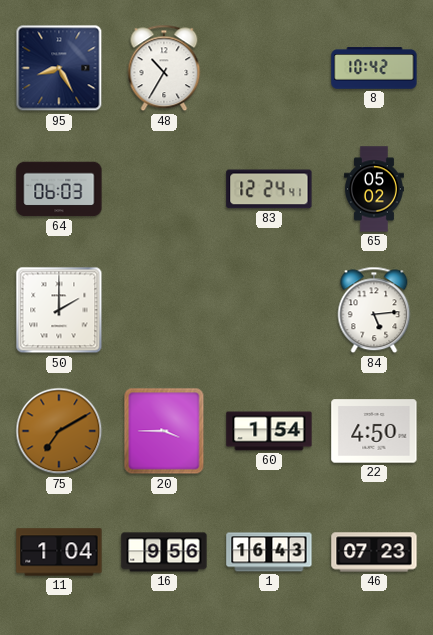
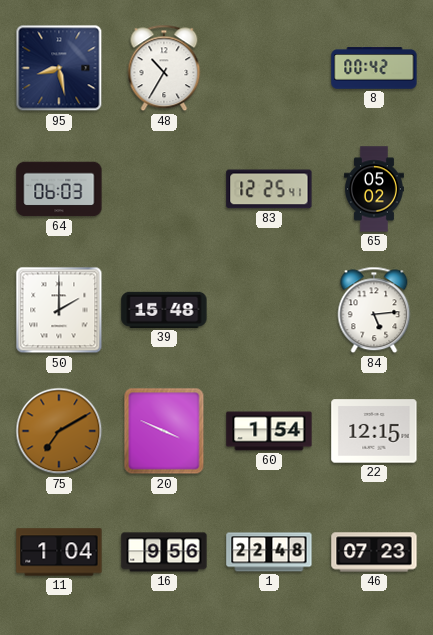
95: 8:25 -> 8:28
8: 10:42 -> 00:42
83: 12:24 -> 12:25
39: none -> 15:48
20: 3:45 -> 3:49
22: 4:50 -> 12:15
1: 16:43 -> 22:48
